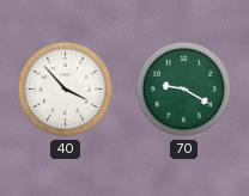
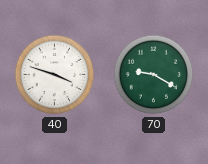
40: 3:53 -> 3:48
